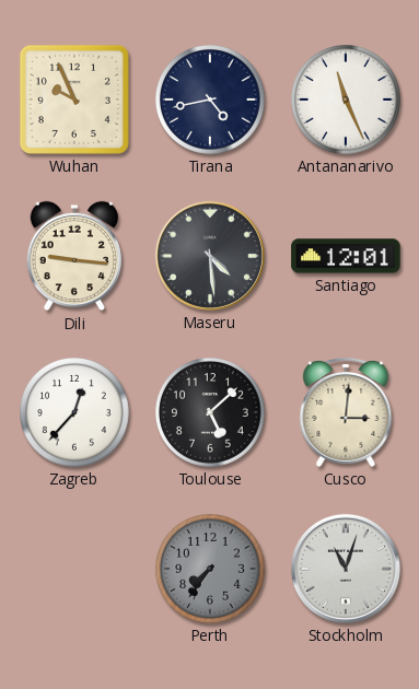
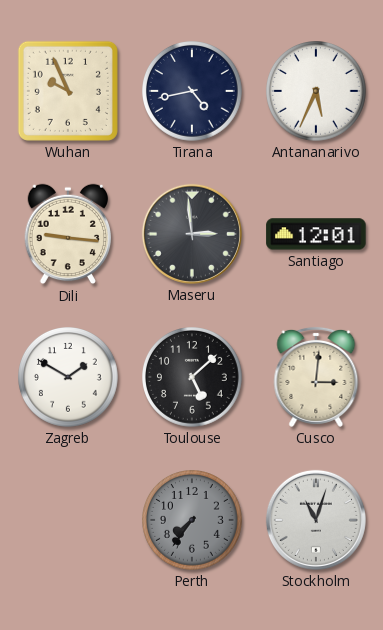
Antananarivo: 11:26 -> 5:34
Maseru: 4:29 -> 2:59
Zagreb: 12:37 -> 1:50
